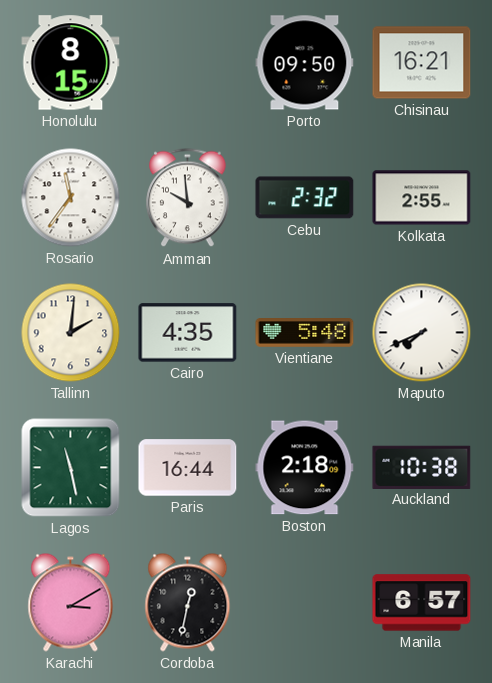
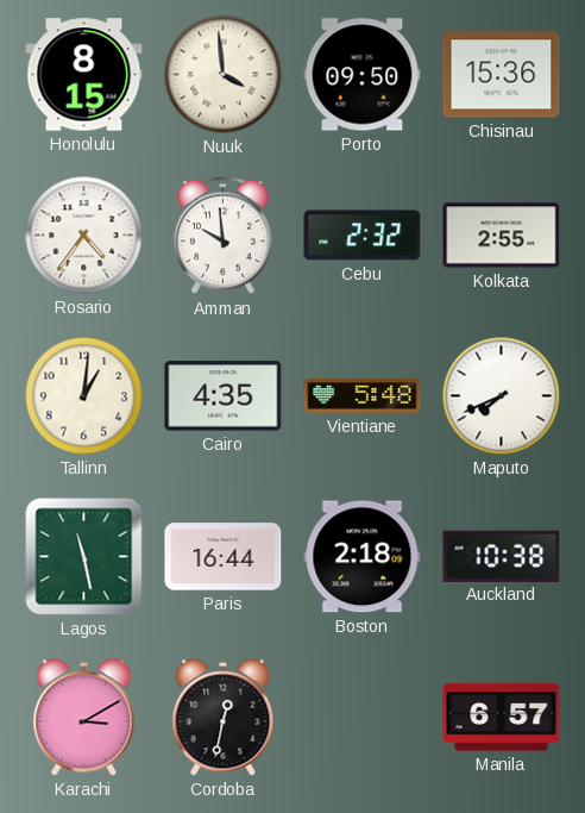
Nuuk: none -> 3:59
Chisinau: 16:21 -> 15:36
Rosario: 11:36 -> 4:36
Tallinn: 2:01 -> 1:01
